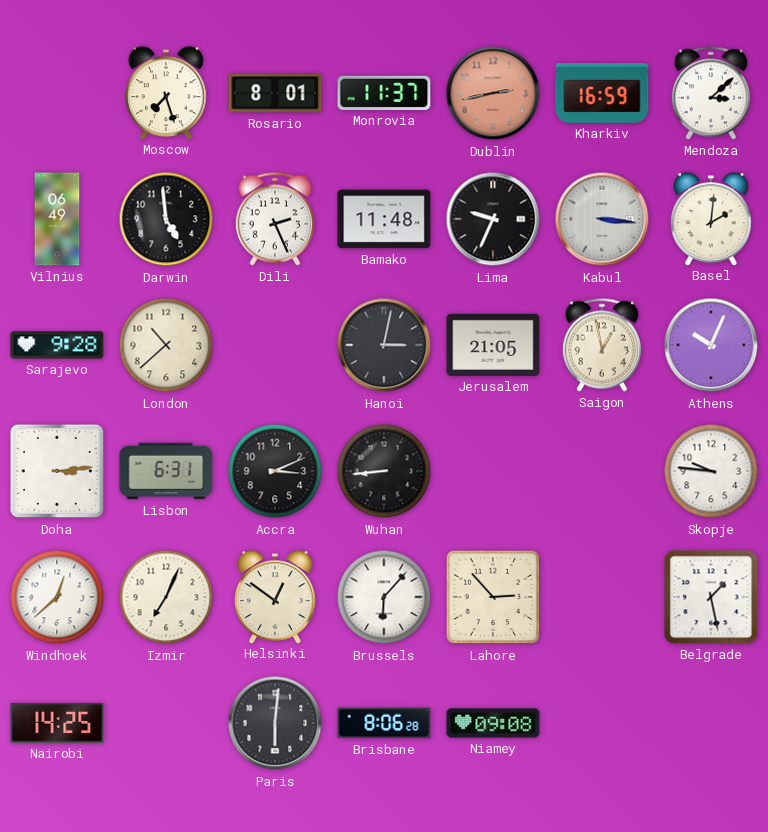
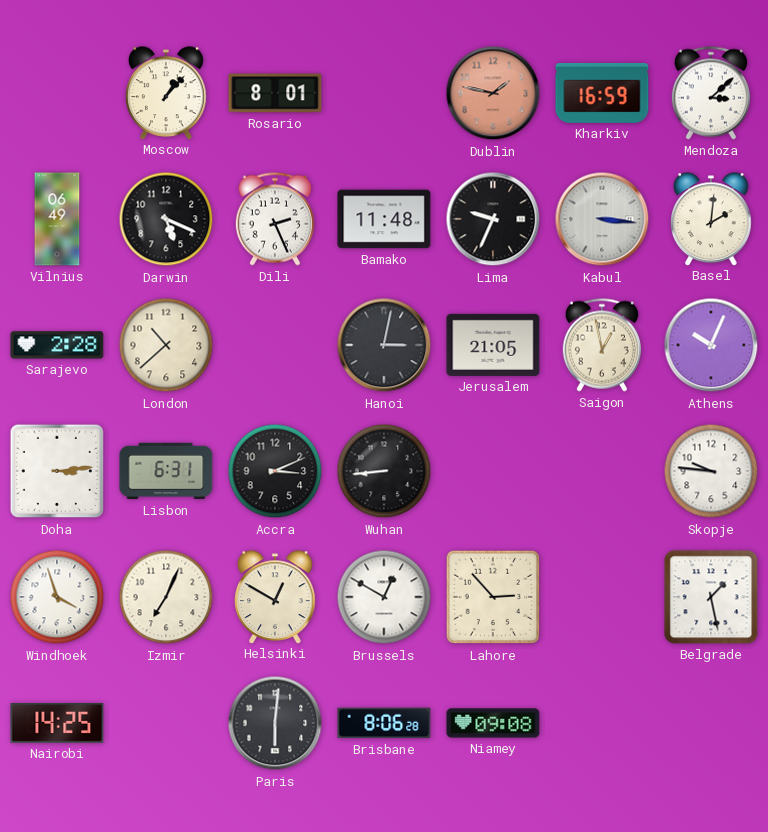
Moscow: 7:27 -> 1:07
Monrovia: 11:37 -> none
Dublin: 2:43 -> 1:47
Darwin: 4:59 -> 5:19
Sarajevo: 9:28 -> 2:28
Windhoek: 12:38 -> 3:57
Helsinki: 12:51 -> 12:50
Brussels: 6:07 -> 12:50
